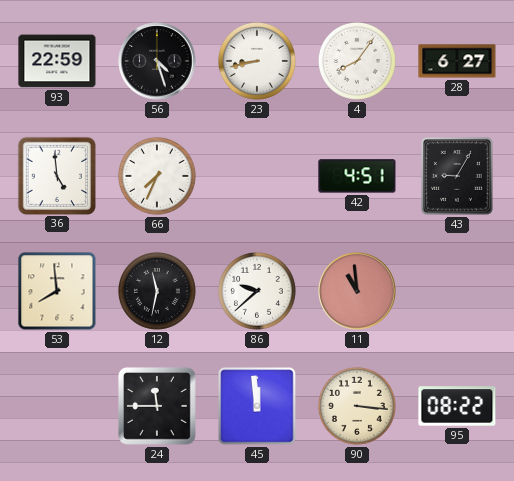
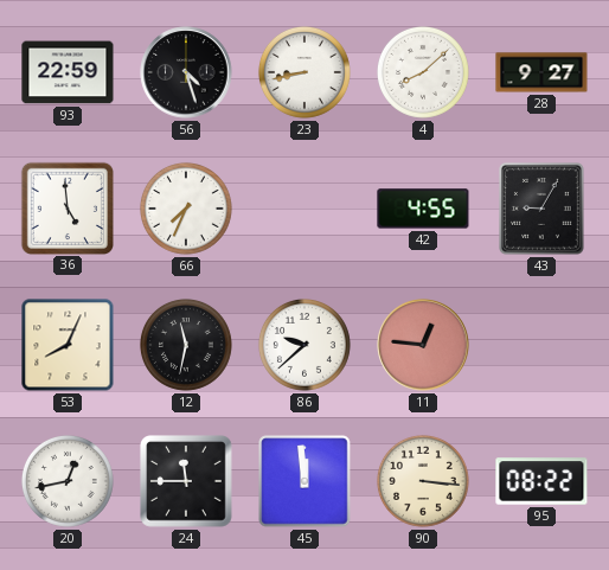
4: 8:06 -> 8:08
28: 6:27 -> 9:27
42: 4:51 -> 4:55
53: 7:59 -> 8:04
11: 10:59 -> 12:46
20: none -> 12:43
